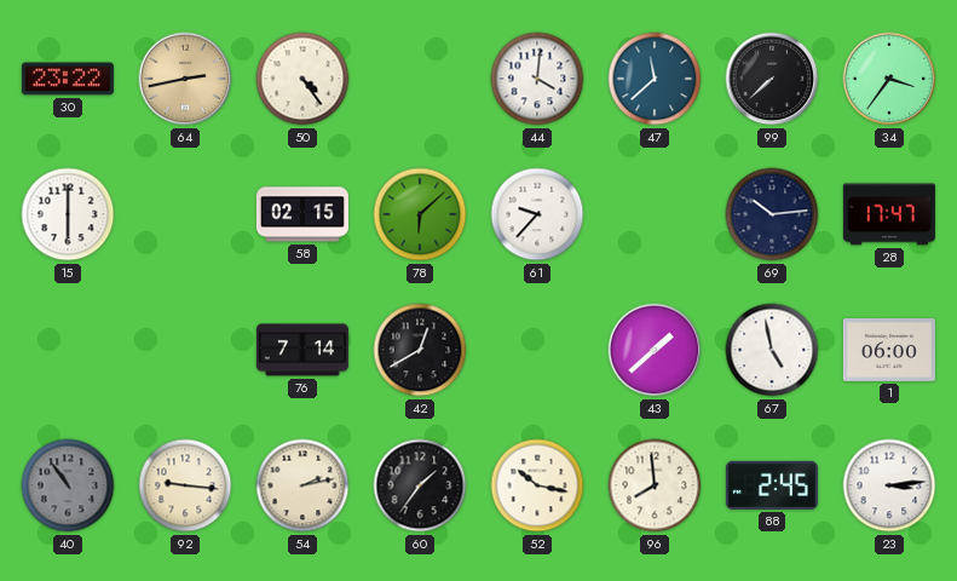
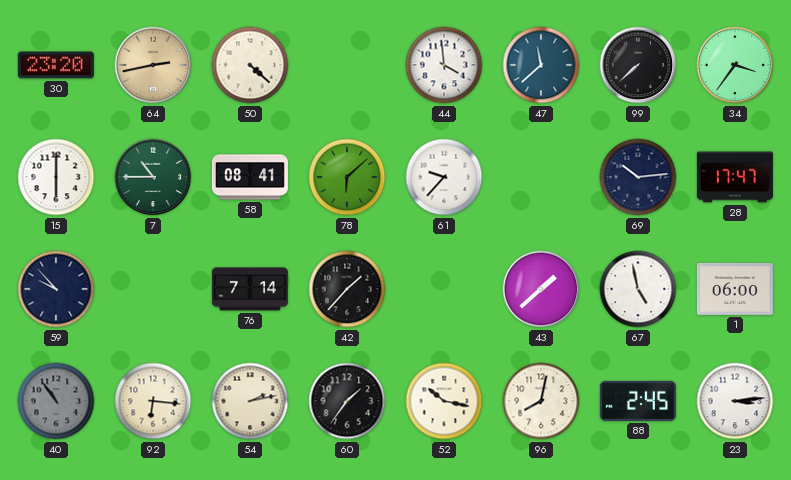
30: 23:22 -> 23:20
50: 4:24 -> 4:22
44: 4:01 -> 3:59
7: none -> 10:45
58: 02:15 -> 08:41
59: none -> 9:53
42: 12:40 -> 1:37
92: 9:16 -> 6:16
96: 7:59 -> 8:02
